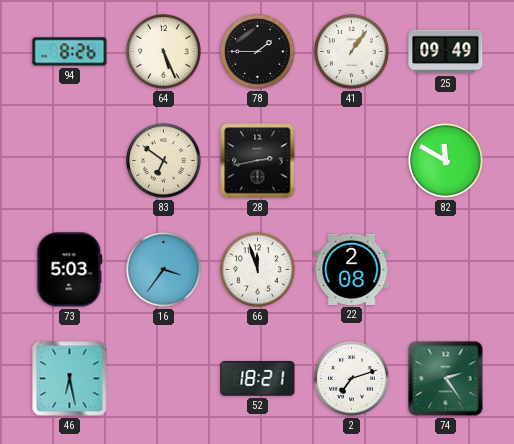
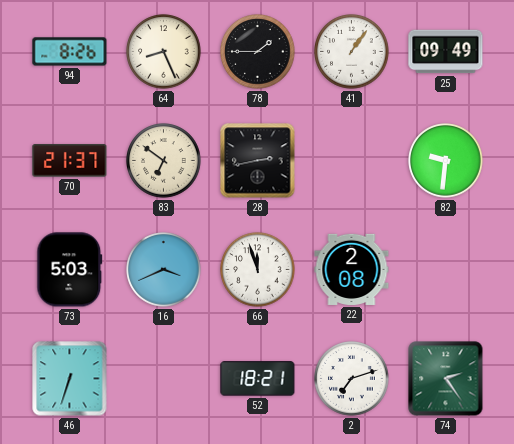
64: 5:26 -> 8:26
70: none -> 21:37
82: 11:50 -> 9:31
16: 3:36 -> 3:41
46: 6:28 -> 6:33
